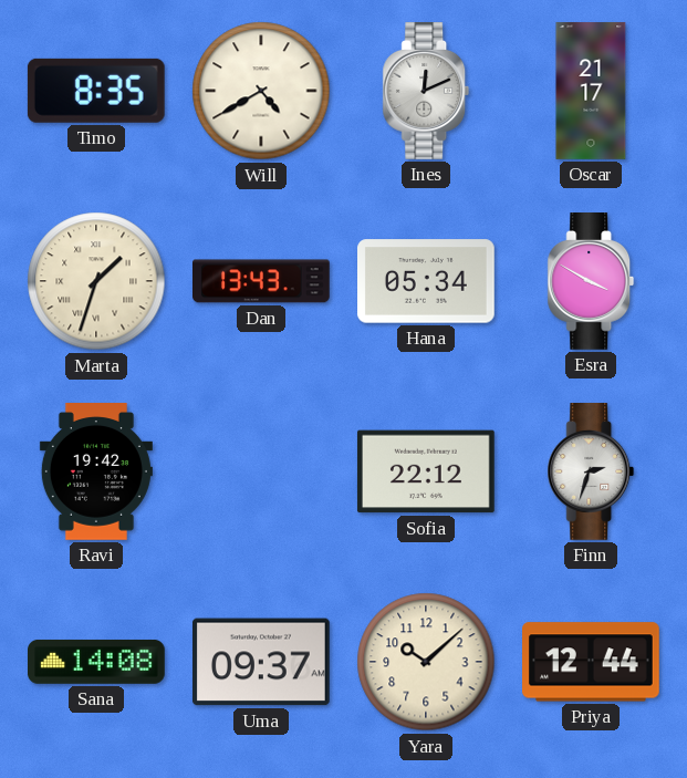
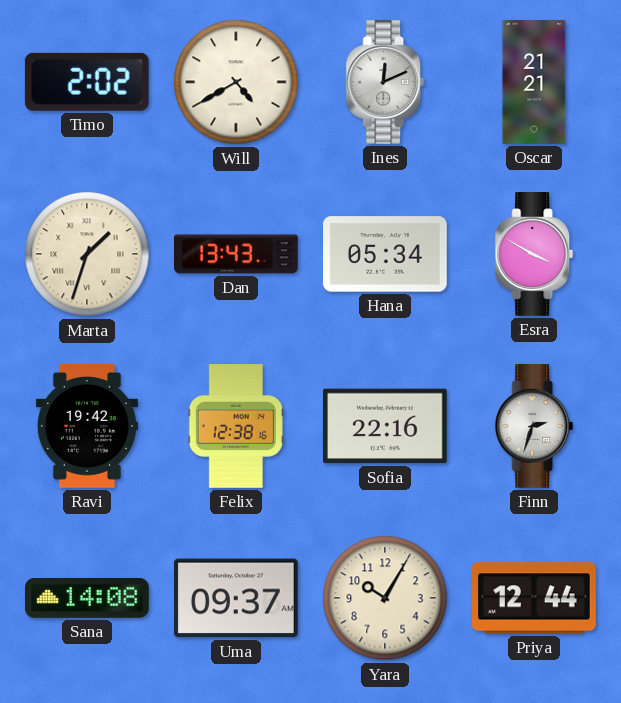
Timo: 8:35 -> 2:02
Oscar: 21:17 -> 21:21
Felix: none -> 12:38
Sofia: 22:12 -> 22:16
Yara: 10:08 -> 10:05
